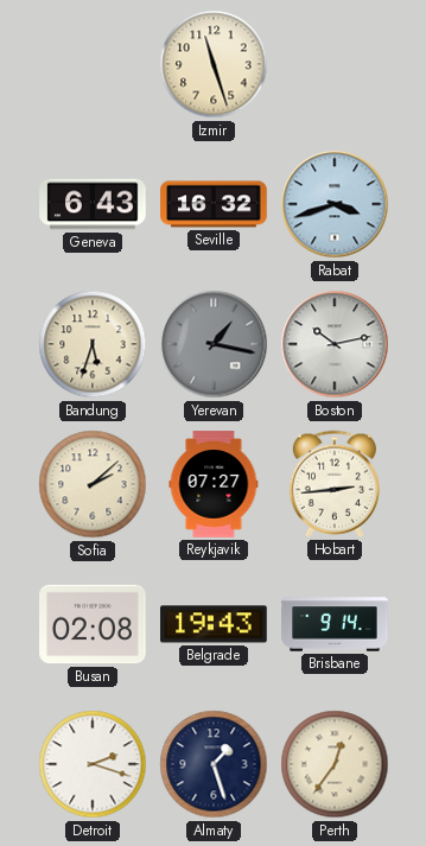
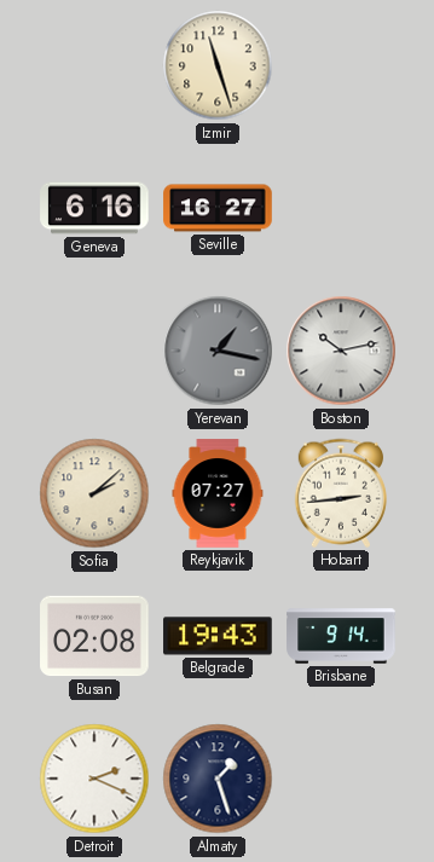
Geneva: 6:43 -> 6:16
Seville: 16:32 -> 16:27
Rabat: 3:42 -> none
Bandung: 5:33 -> none
Detroit: 2:18 -> 2:19
Perth: 12:36 -> none
